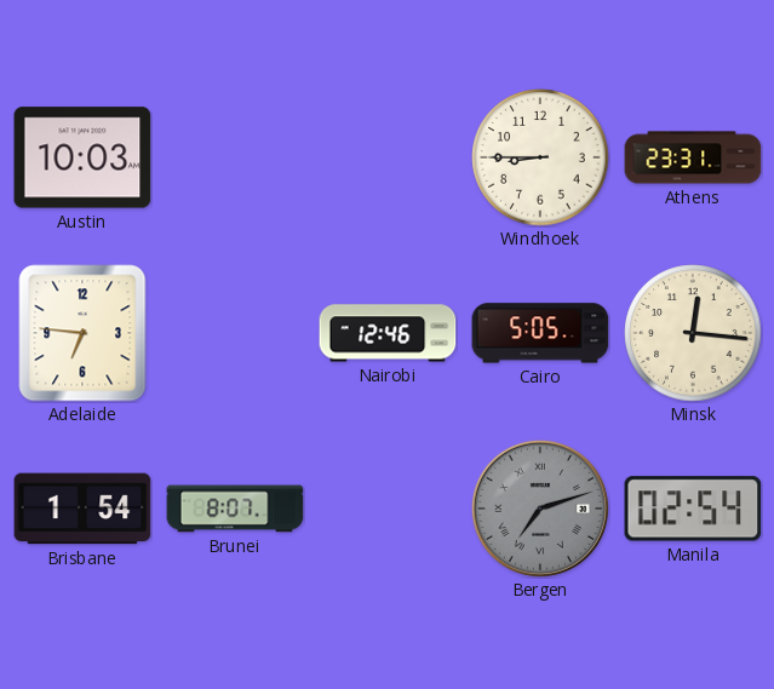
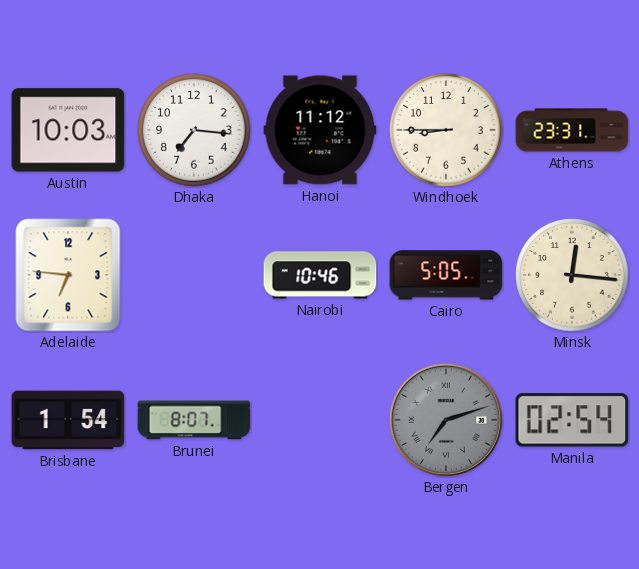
Dhaka: none -> 7:16
Hanoi: none -> 11:12
Nairobi: 12:46 -> 10:46
